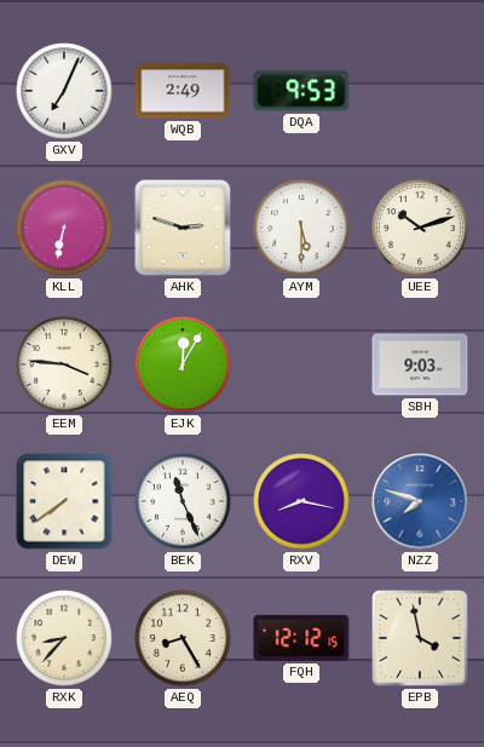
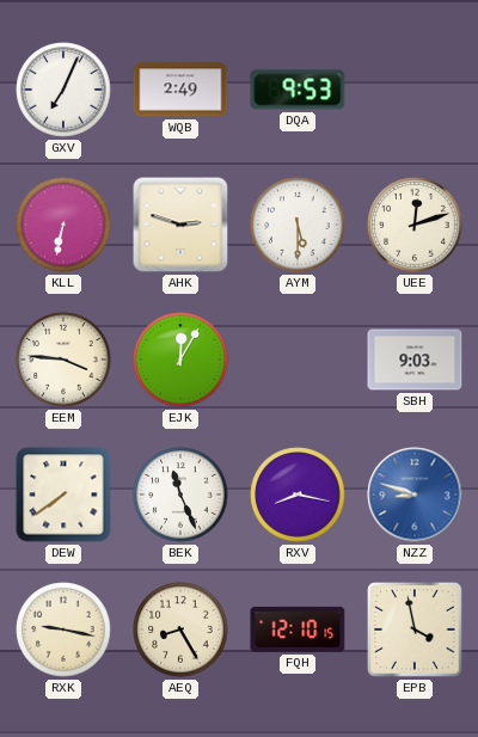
UEE: 10:12 -> 12:12
NZZ: 7:48 -> 8:48
RXK: 8:37 -> 9:17
FQH: 12:12 -> 12:10
